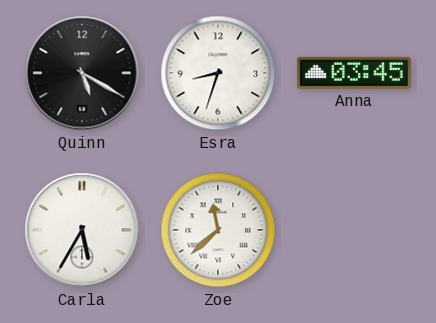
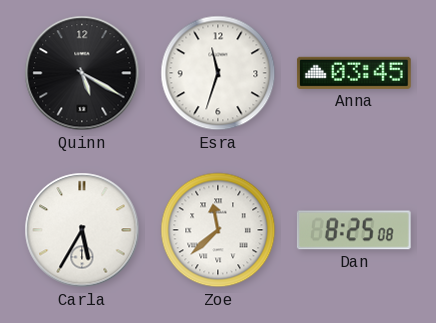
Esra: 8:33 -> 11:33
Dan: none -> 8:25
